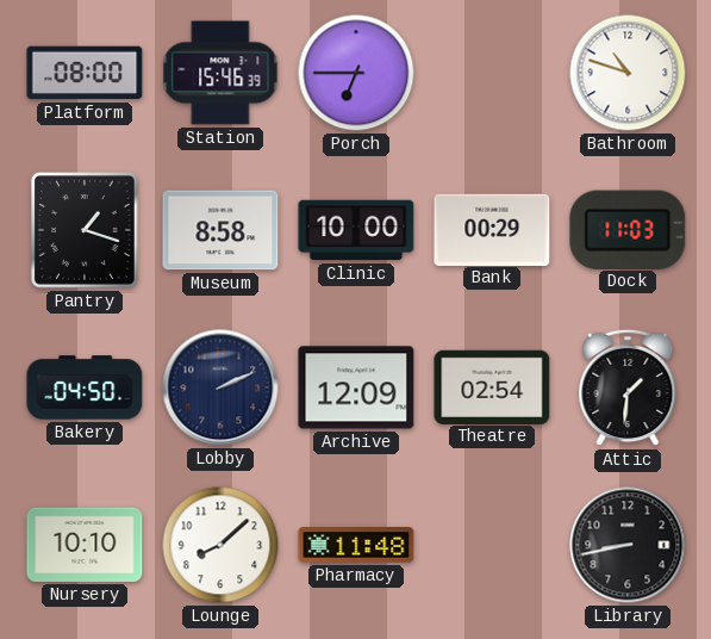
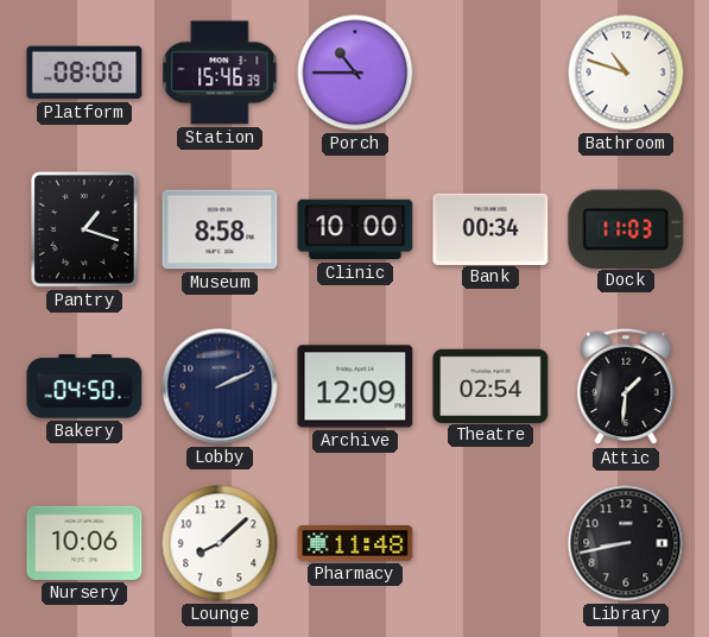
Porch: 6:45 -> 10:45
Bank: 00:29 -> 00:34
Nursery: 10:10 -> 10:06
